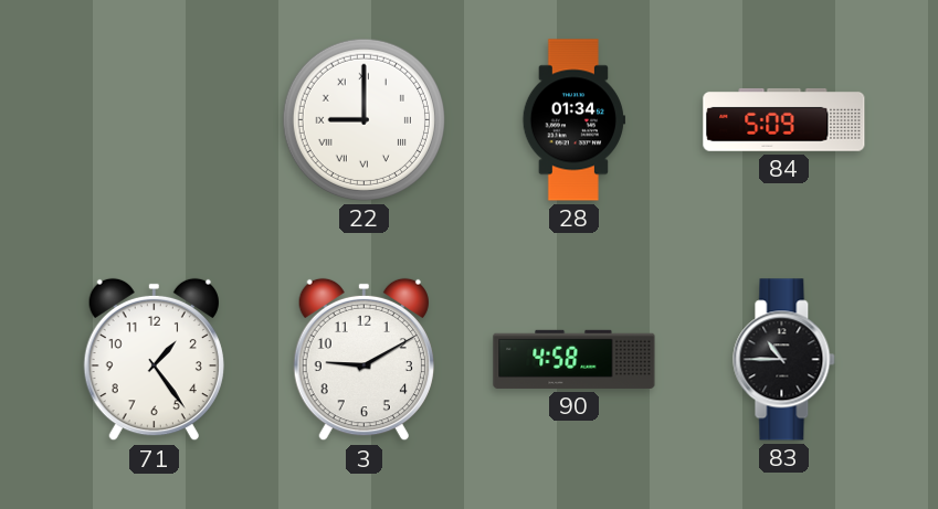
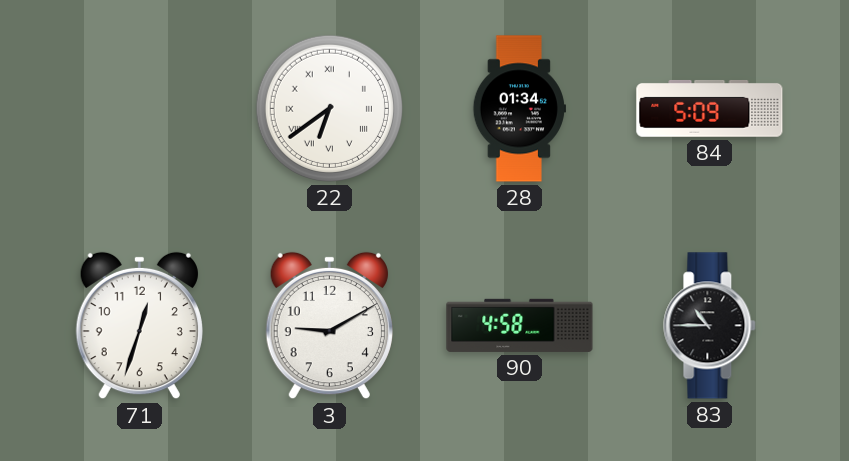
22: 9:00 -> 6:39
71: 1:24 -> 12:33
